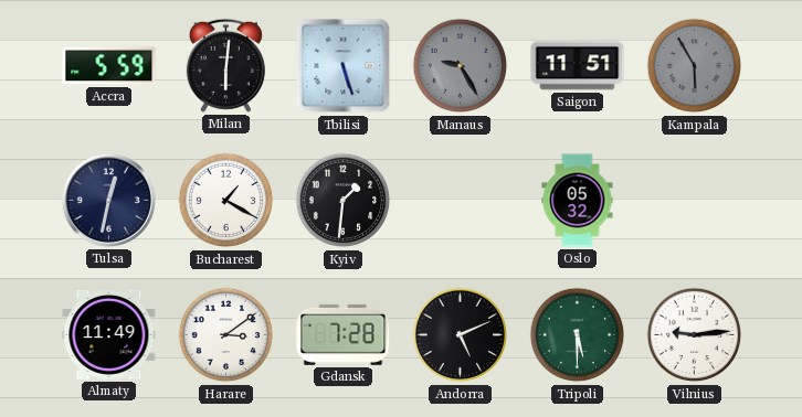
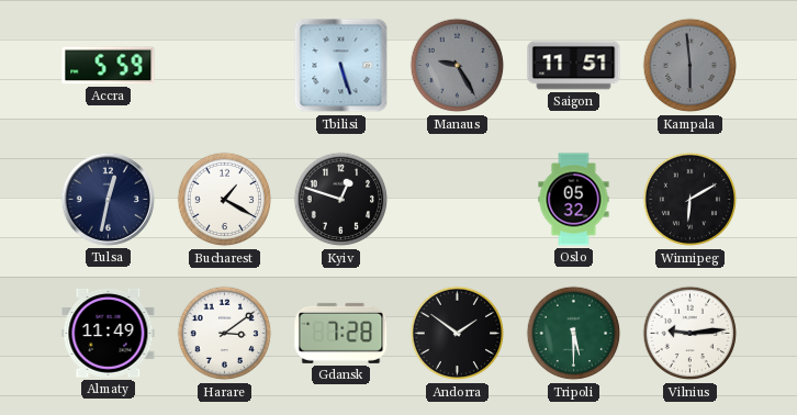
Milan: 6:01 -> none
Kampala: 5:55 -> 5:59
Kyiv: 1:31 -> 12:48
Winnipeg: none -> 6:10
Andorra: 5:11 -> 1:51
